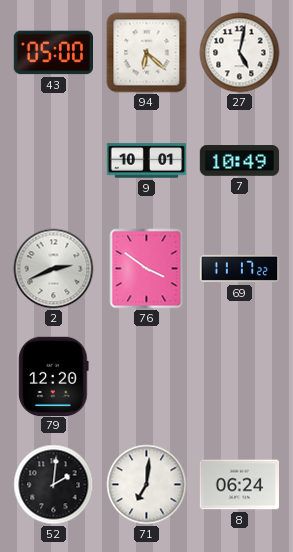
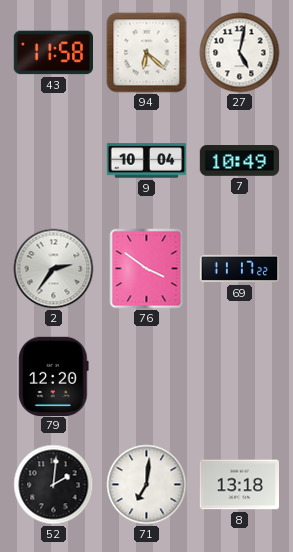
43: 05:00 -> 11:58
9: 10:01 -> 10:04
2: 2:41 -> 2:36
8: 06:24 -> 13:18
